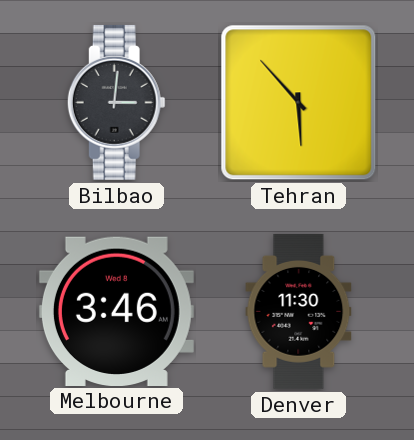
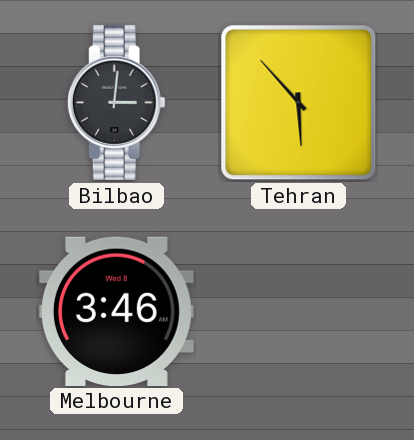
Denver: 11:30 -> none
